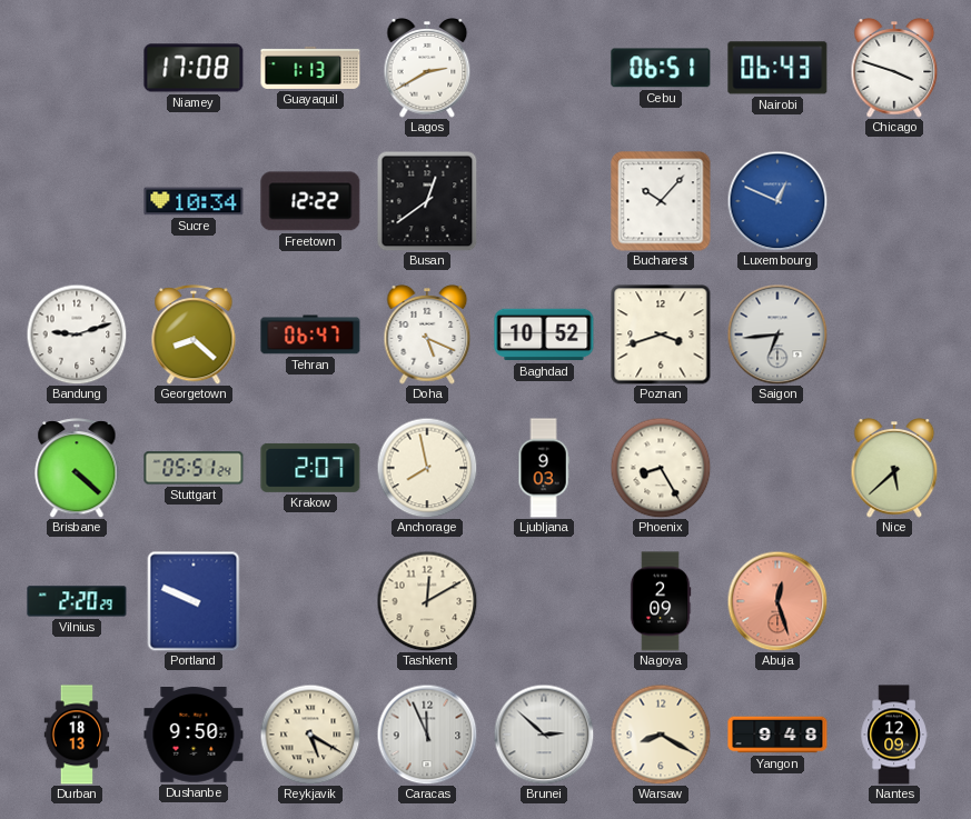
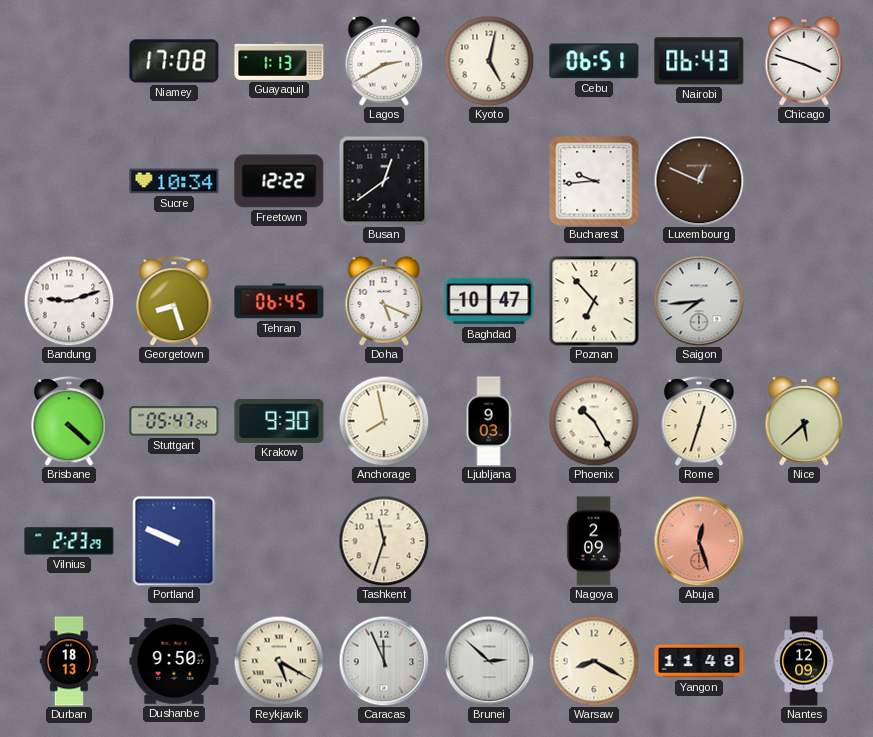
Kyoto: none -> 5:02
Bucharest: 10:07 -> 9:44
Luxembourg dial: blue -> brown
Georgetown: 8:22 -> 8:27
Tehran: 06:47 -> 06:45
Baghdad: 10:52 -> 10:47
Poznan: 3:42 -> 6:53
Saigon: 6:44 -> 7:44
Stuttgart: 05:51 -> 05:47
Krakow: 2:07 -> 9:30
Phoenix: 8:25 -> 10:25
Rome: none -> 12:33
Vilnius: 2:20 -> 2:23
Tashkent: 12:10 -> 11:33
Yangon: 9:48 -> 11:48
